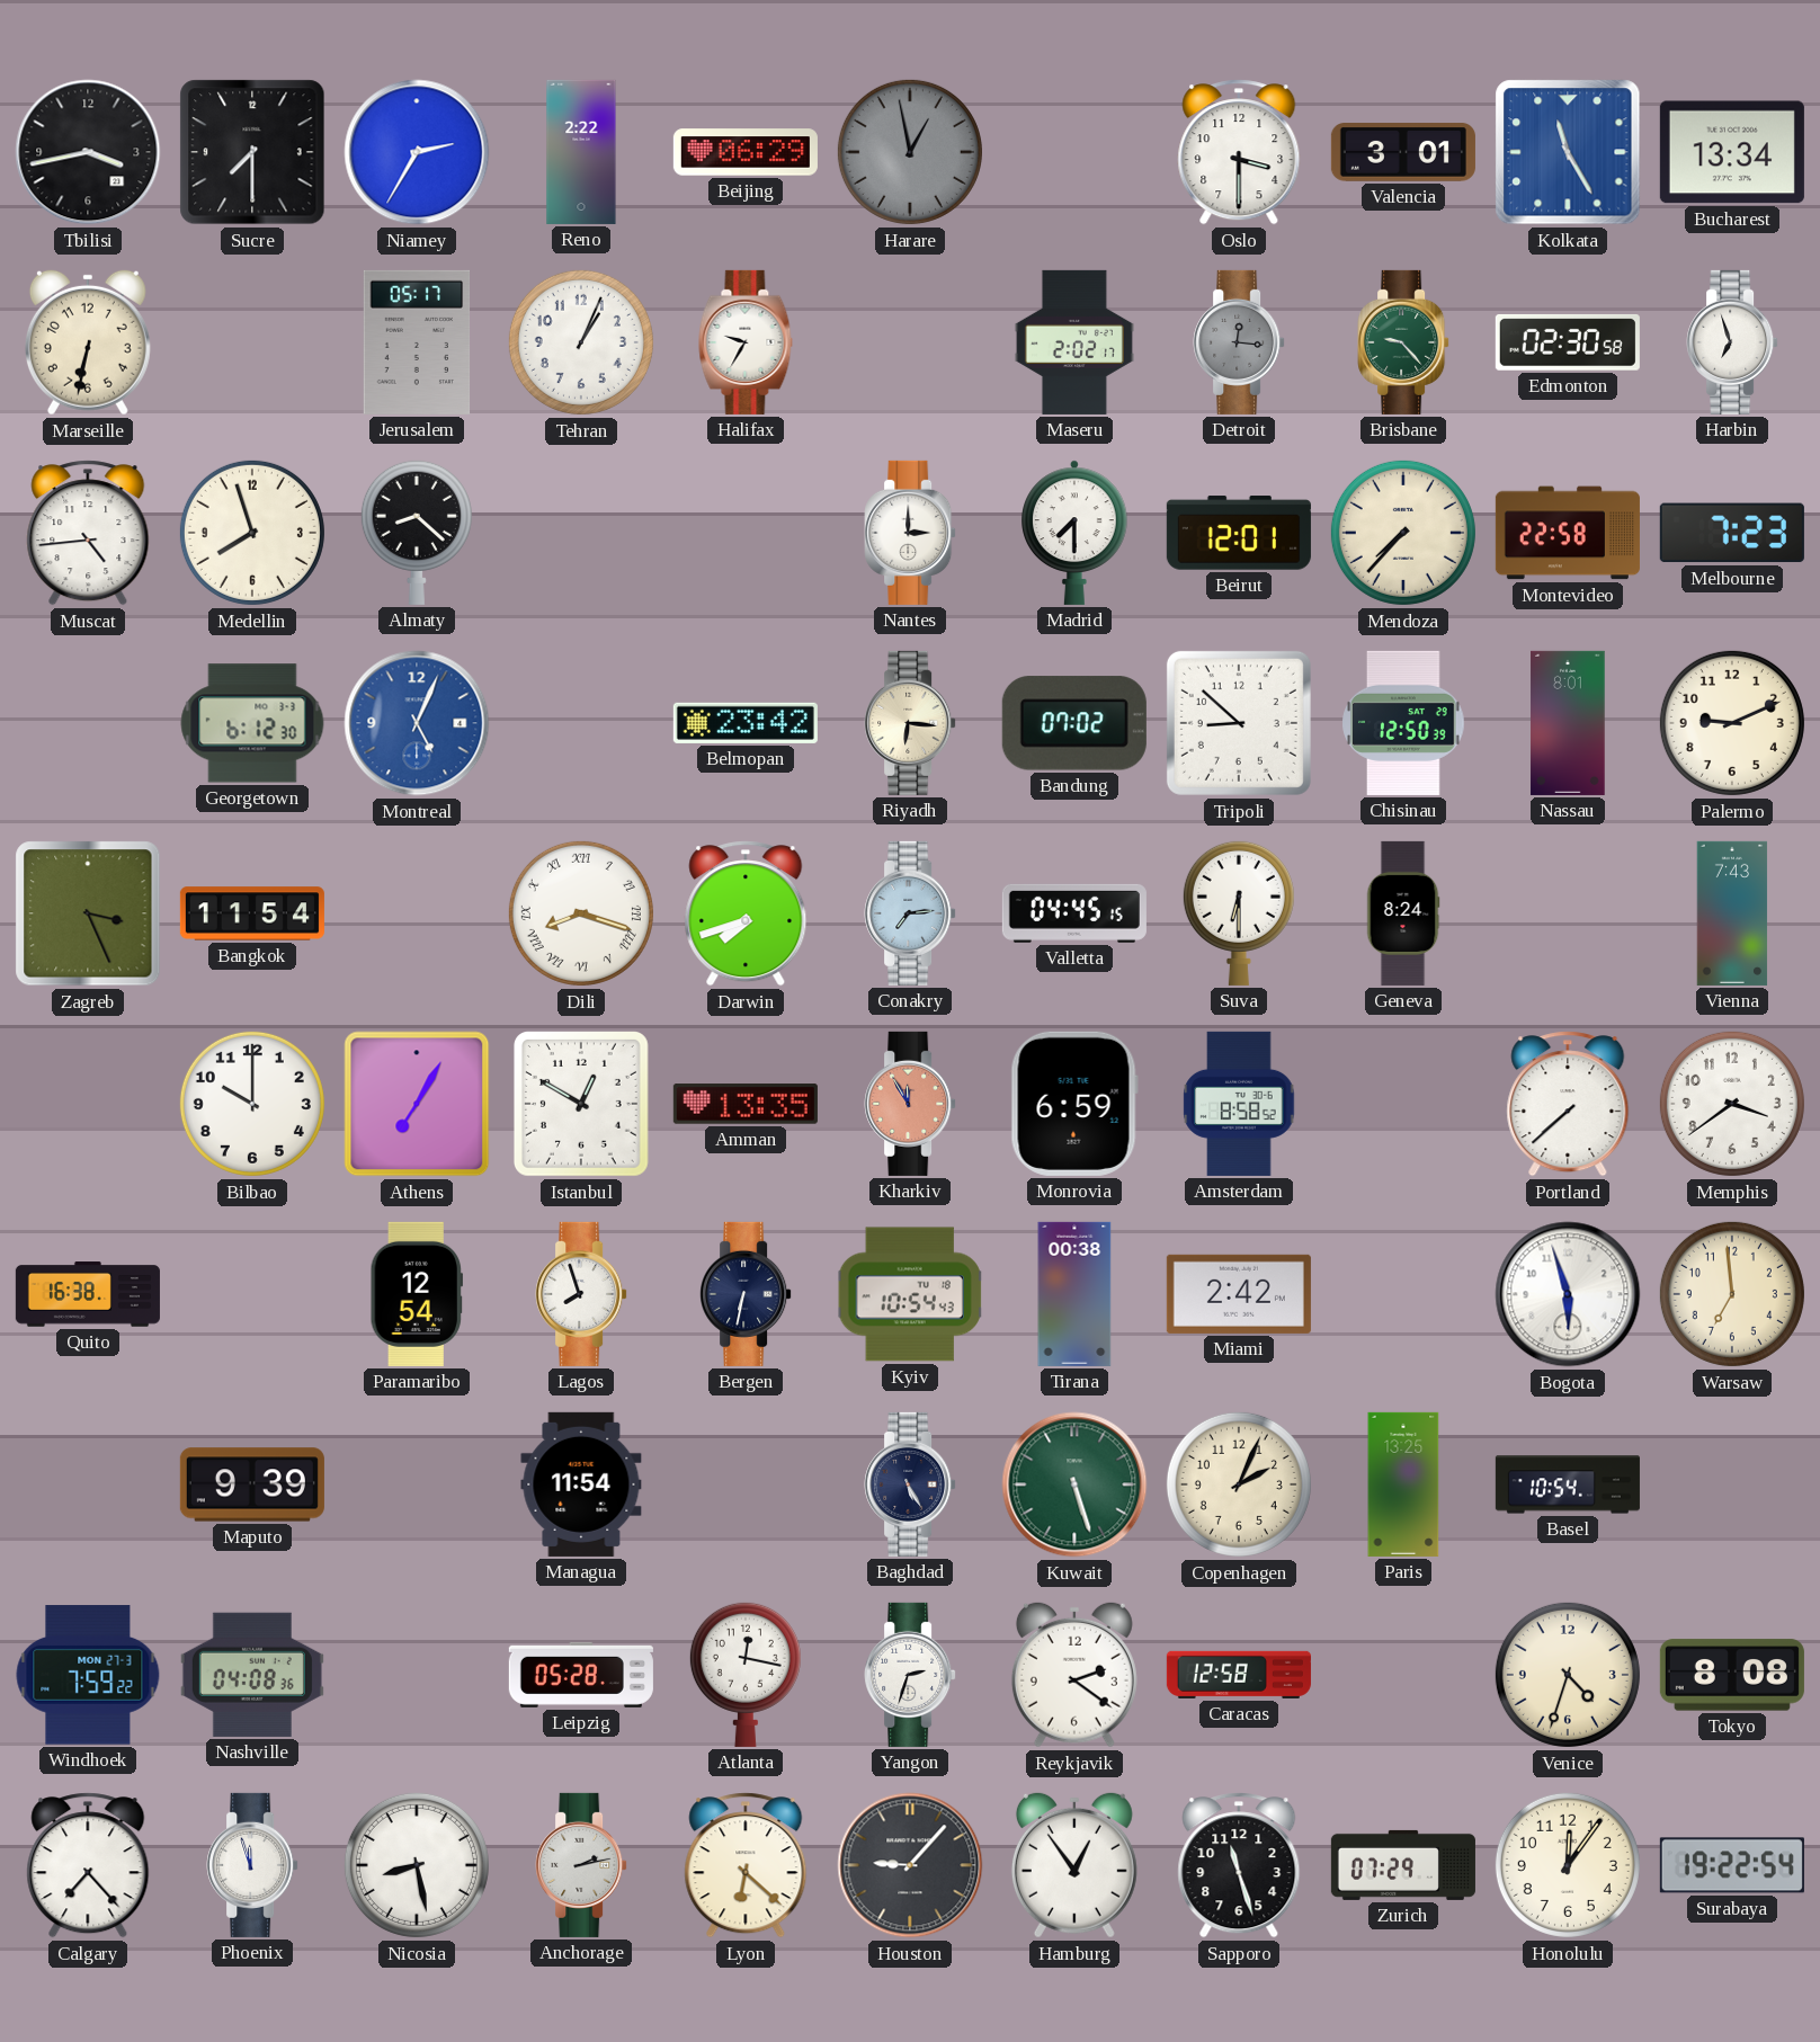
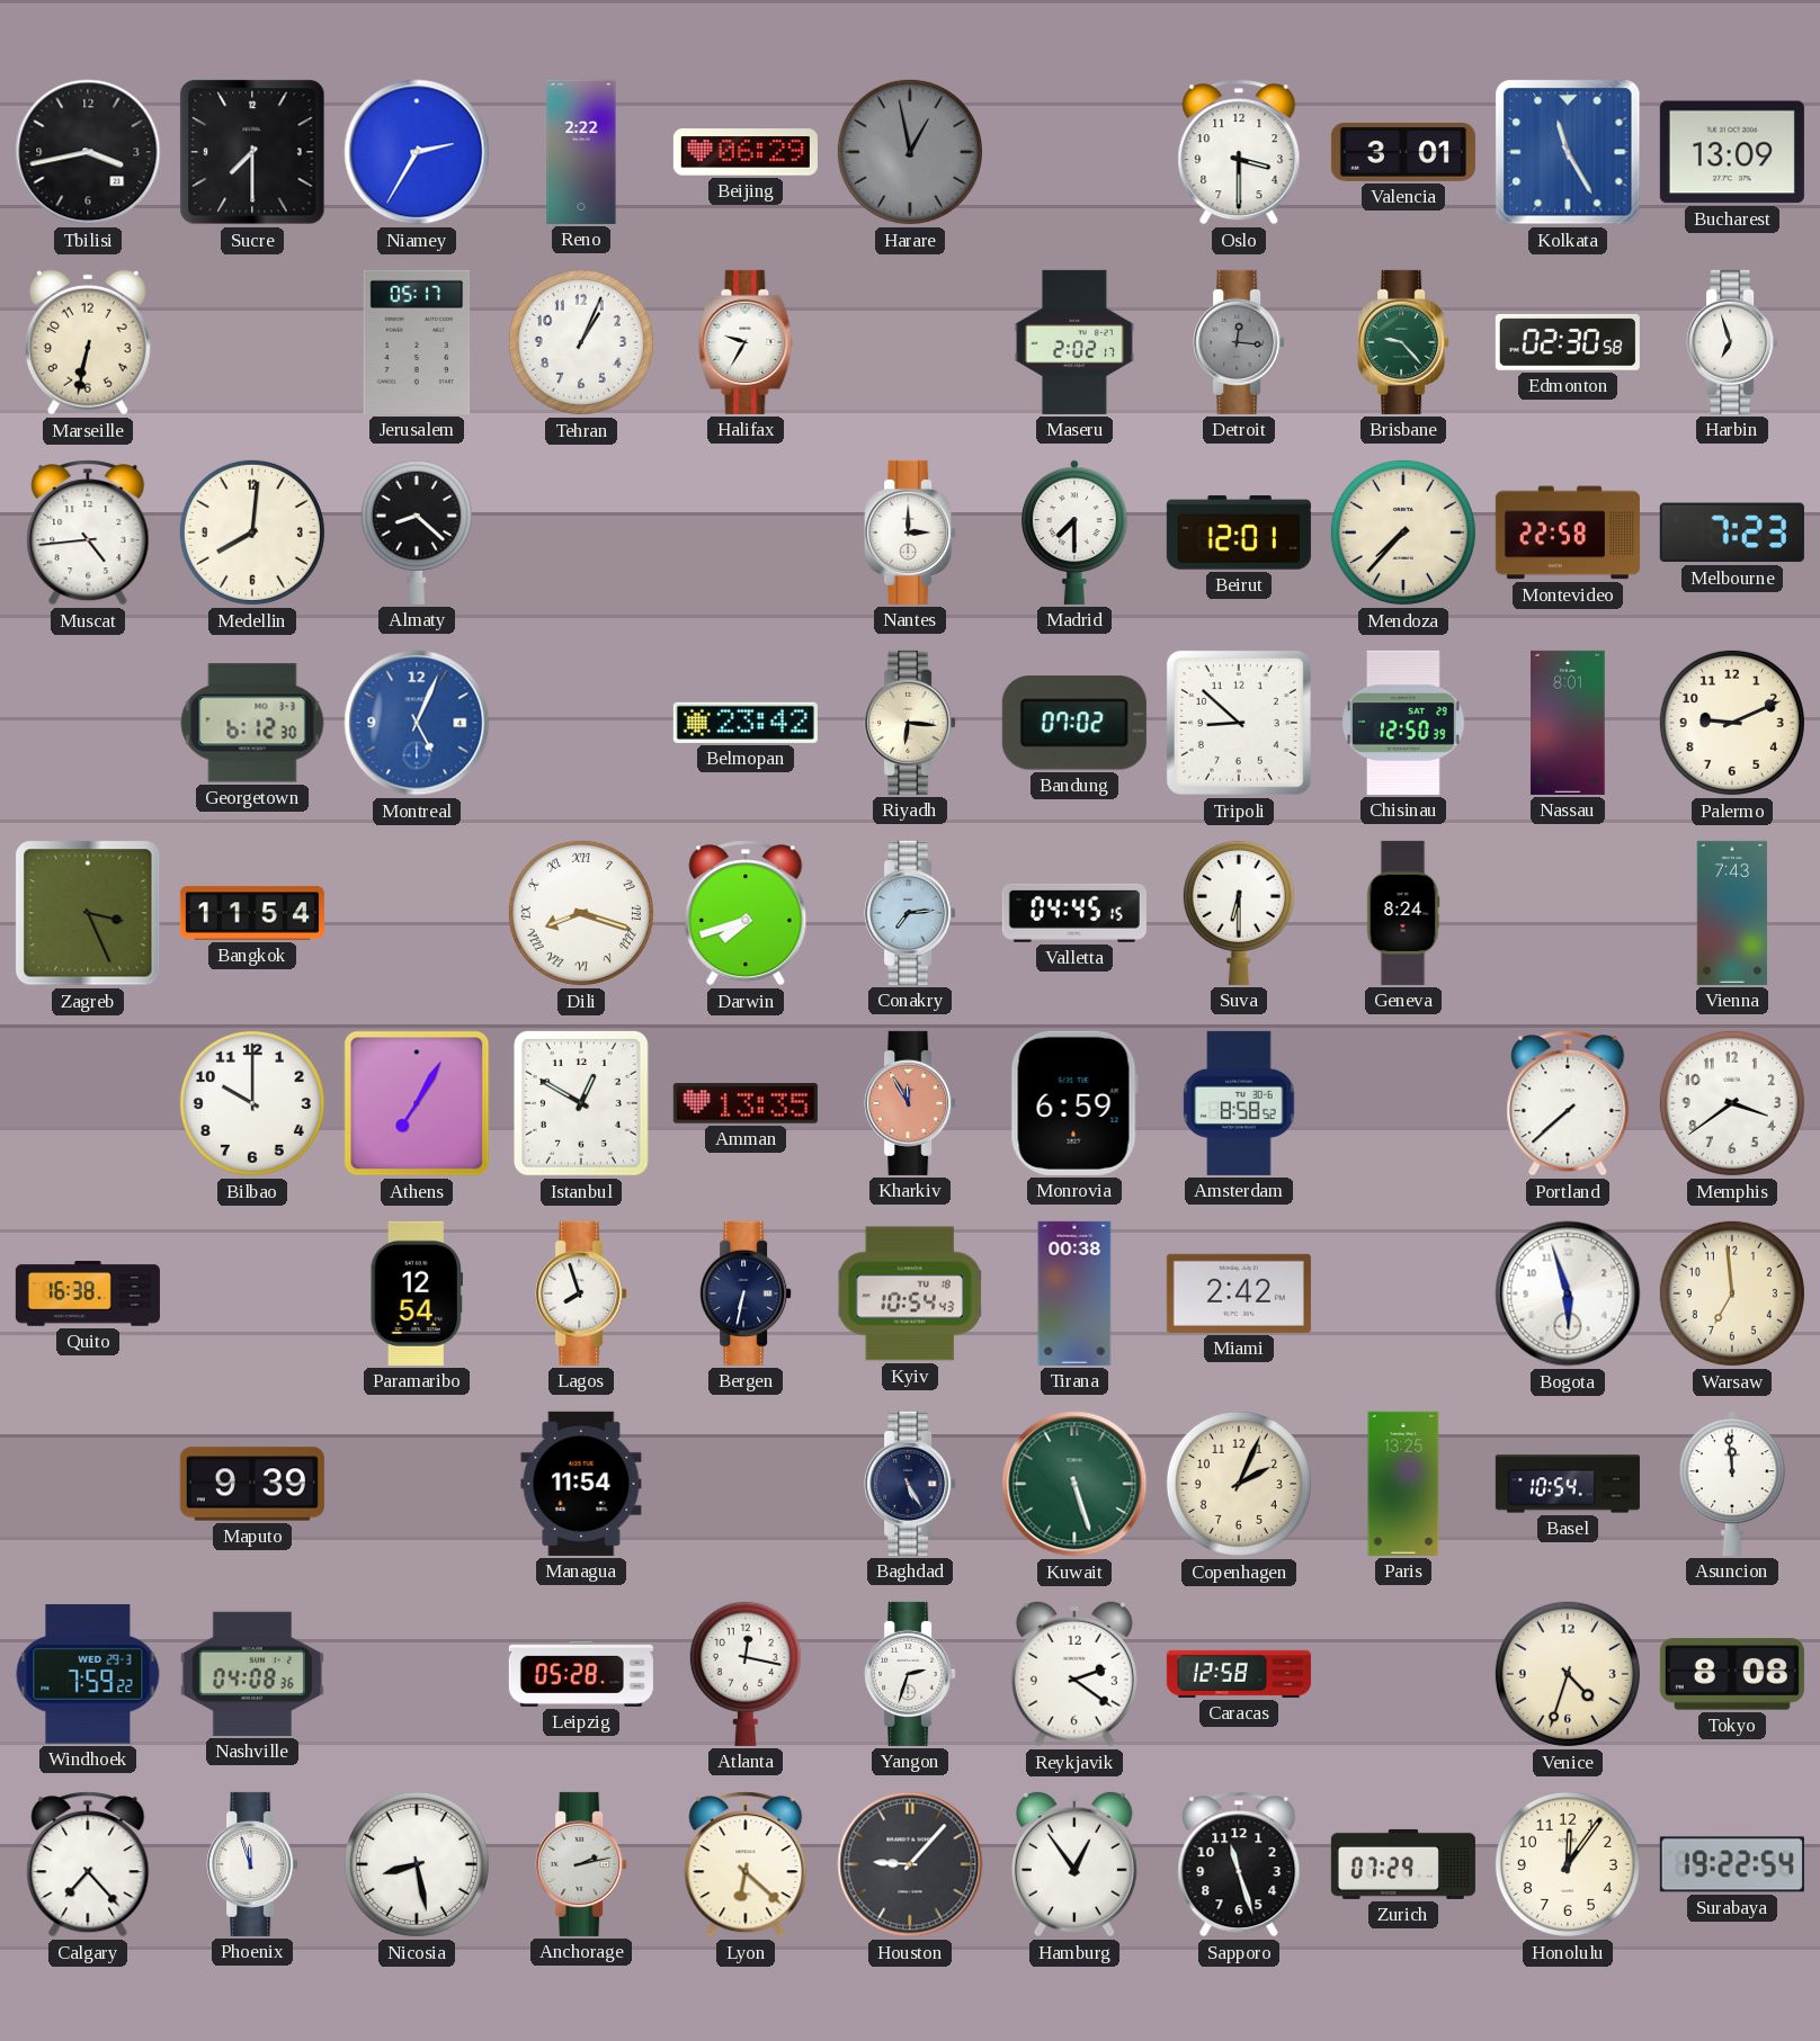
Bucharest: 13:34 -> 13:09
Medellin: 7:57 -> 8:01
Asuncion: none -> 11:59
Windhoek date: MON 27-3 -> WED 29-3
